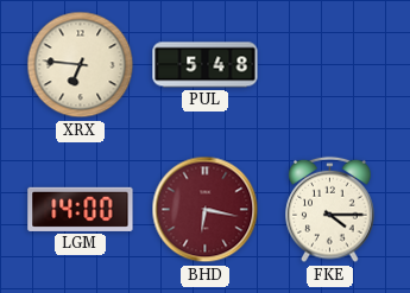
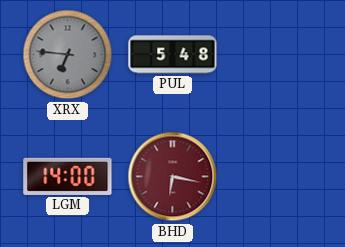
XRX dial: cream -> grey
FKE: 4:15 -> none
